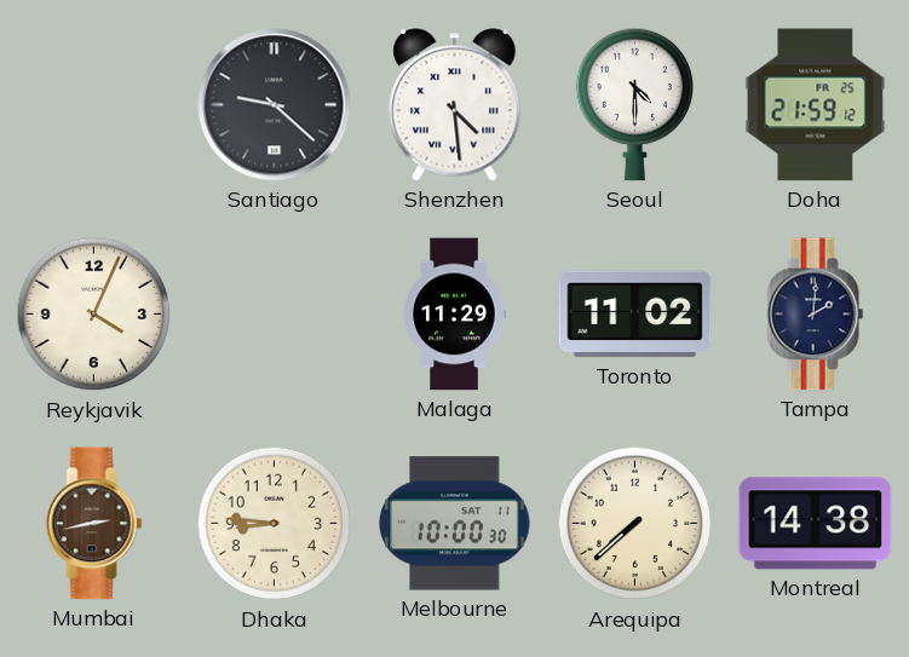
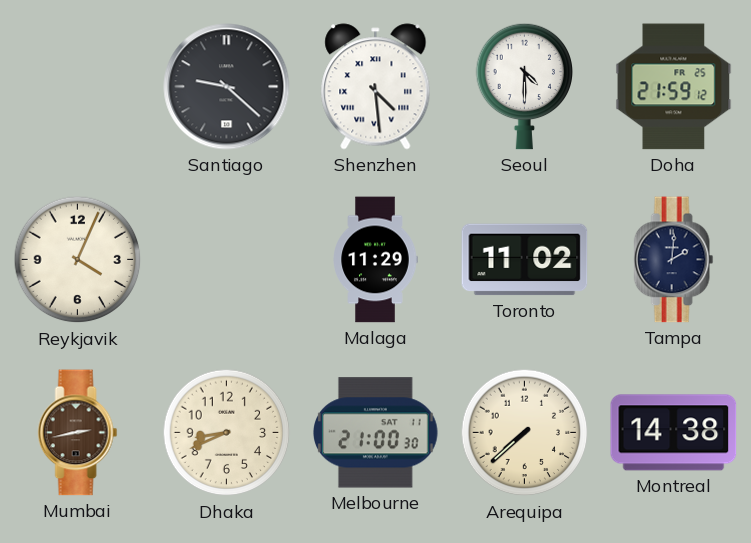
Dhaka: 8:46 -> 8:41
Melbourne: 10:00 -> 21:00
